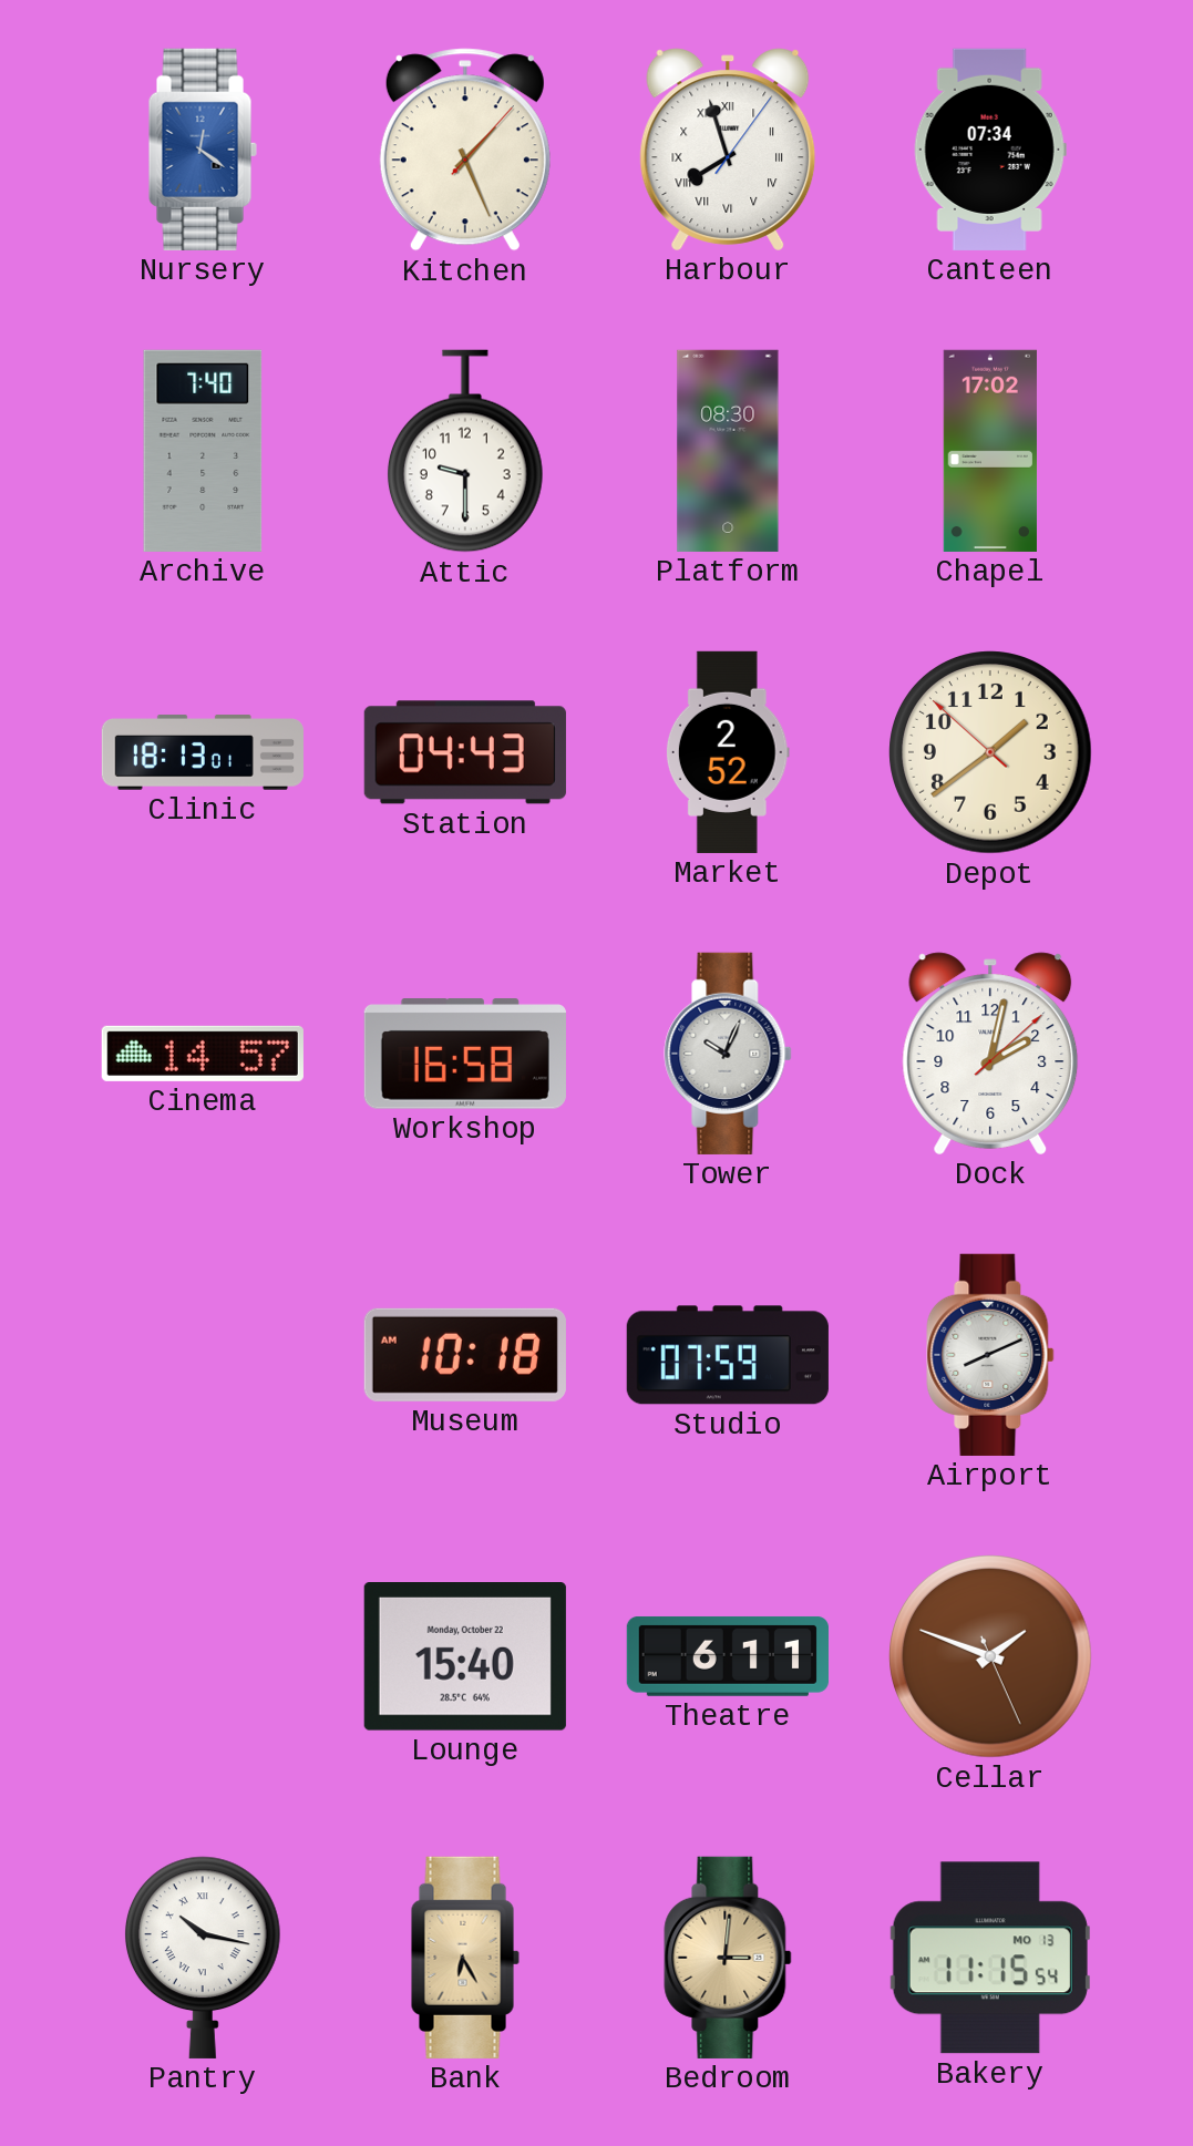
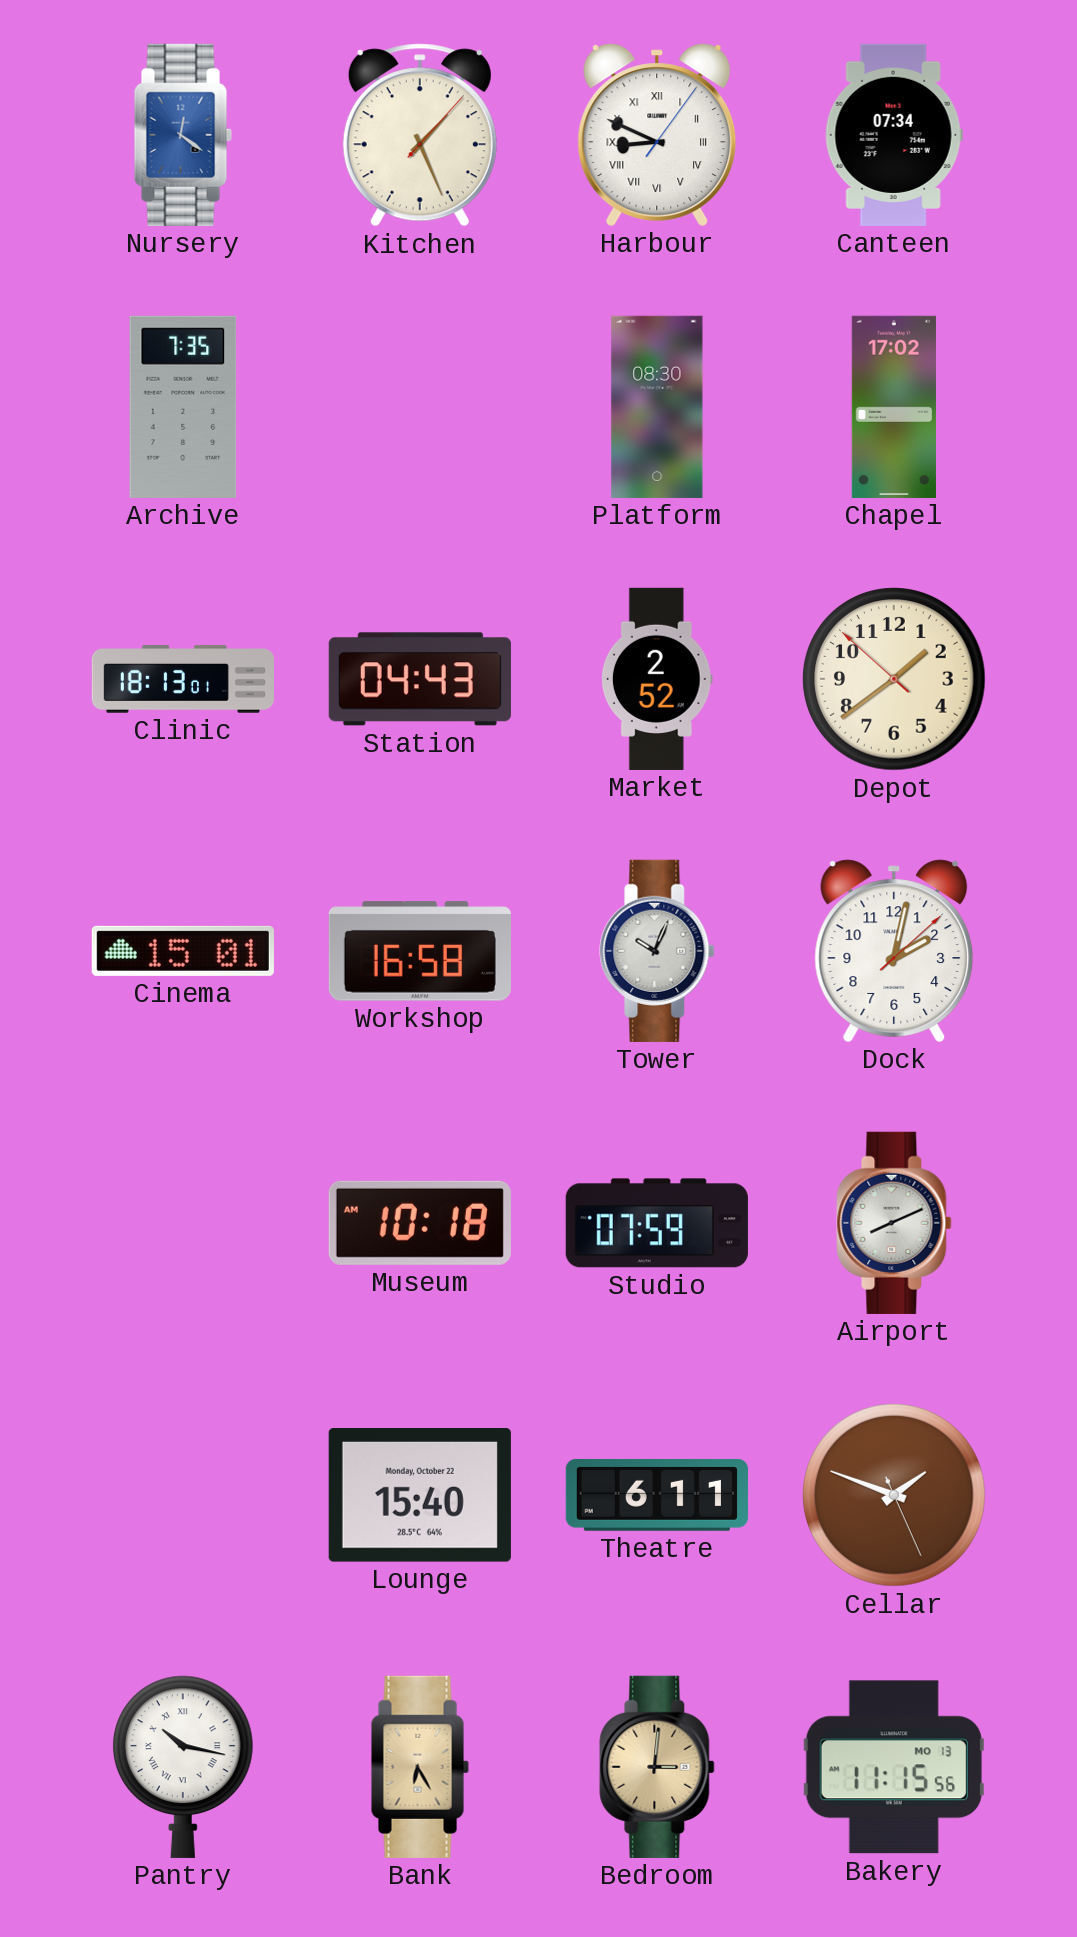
Harbour: 7:57 -> 8:49
Archive: 7:40 -> 7:35
Attic: 9:30 -> none
Cinema: 14:57 -> 15:01
Bakery: 11:15:54 -> 11:15:56
